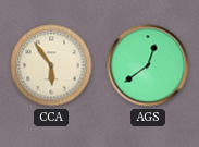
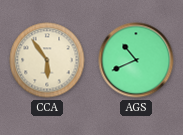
AGS: 12:39 -> 10:41
